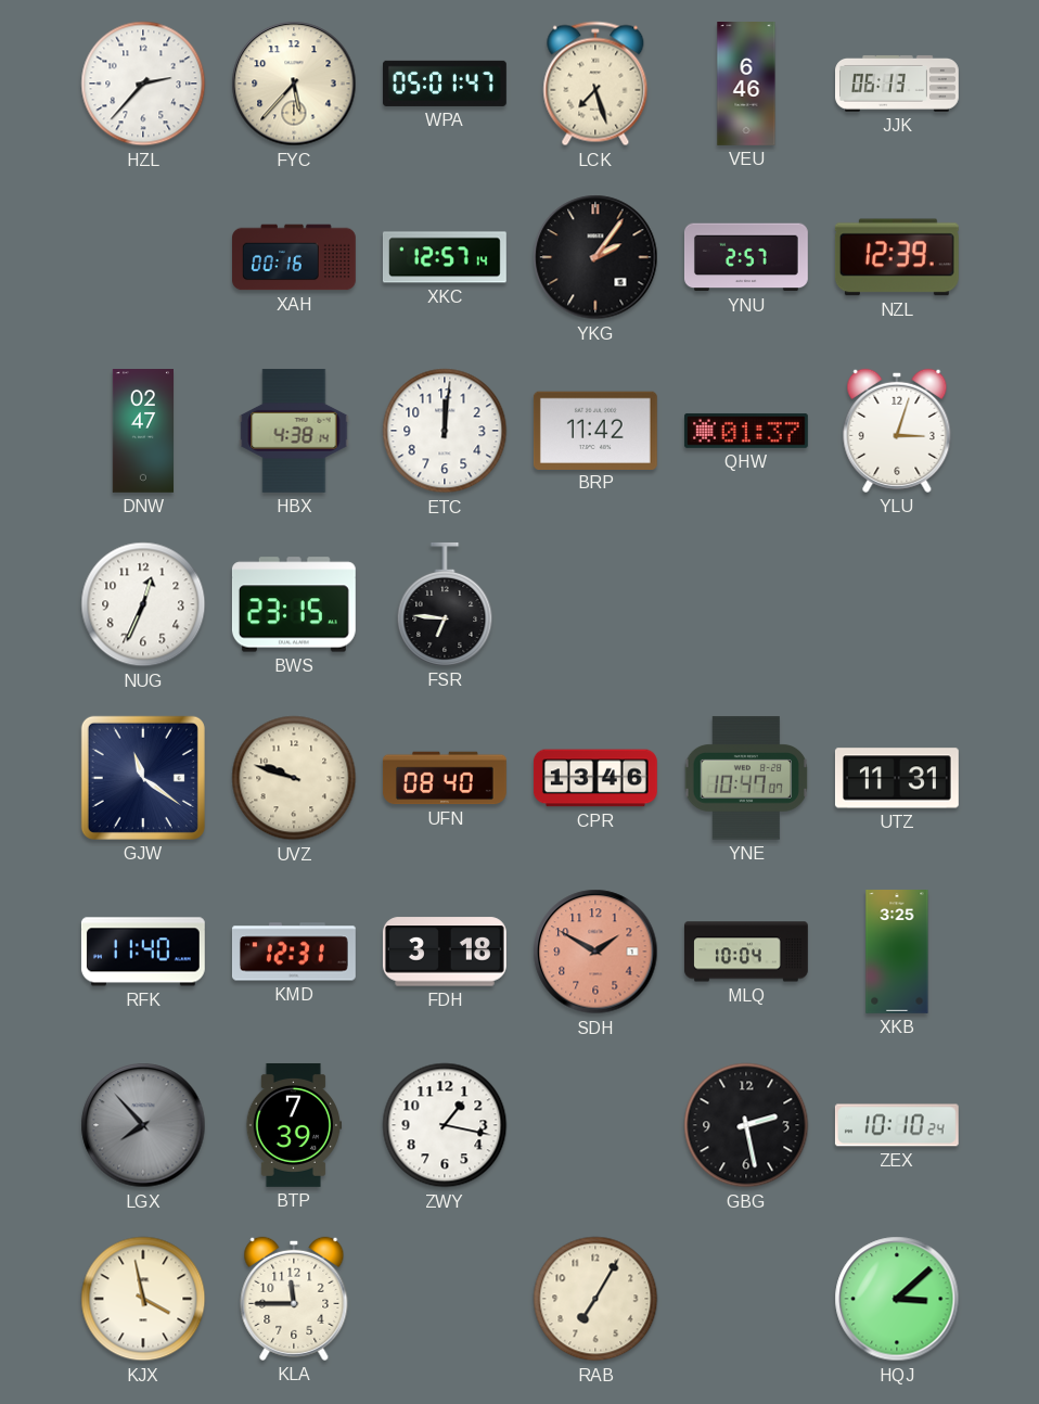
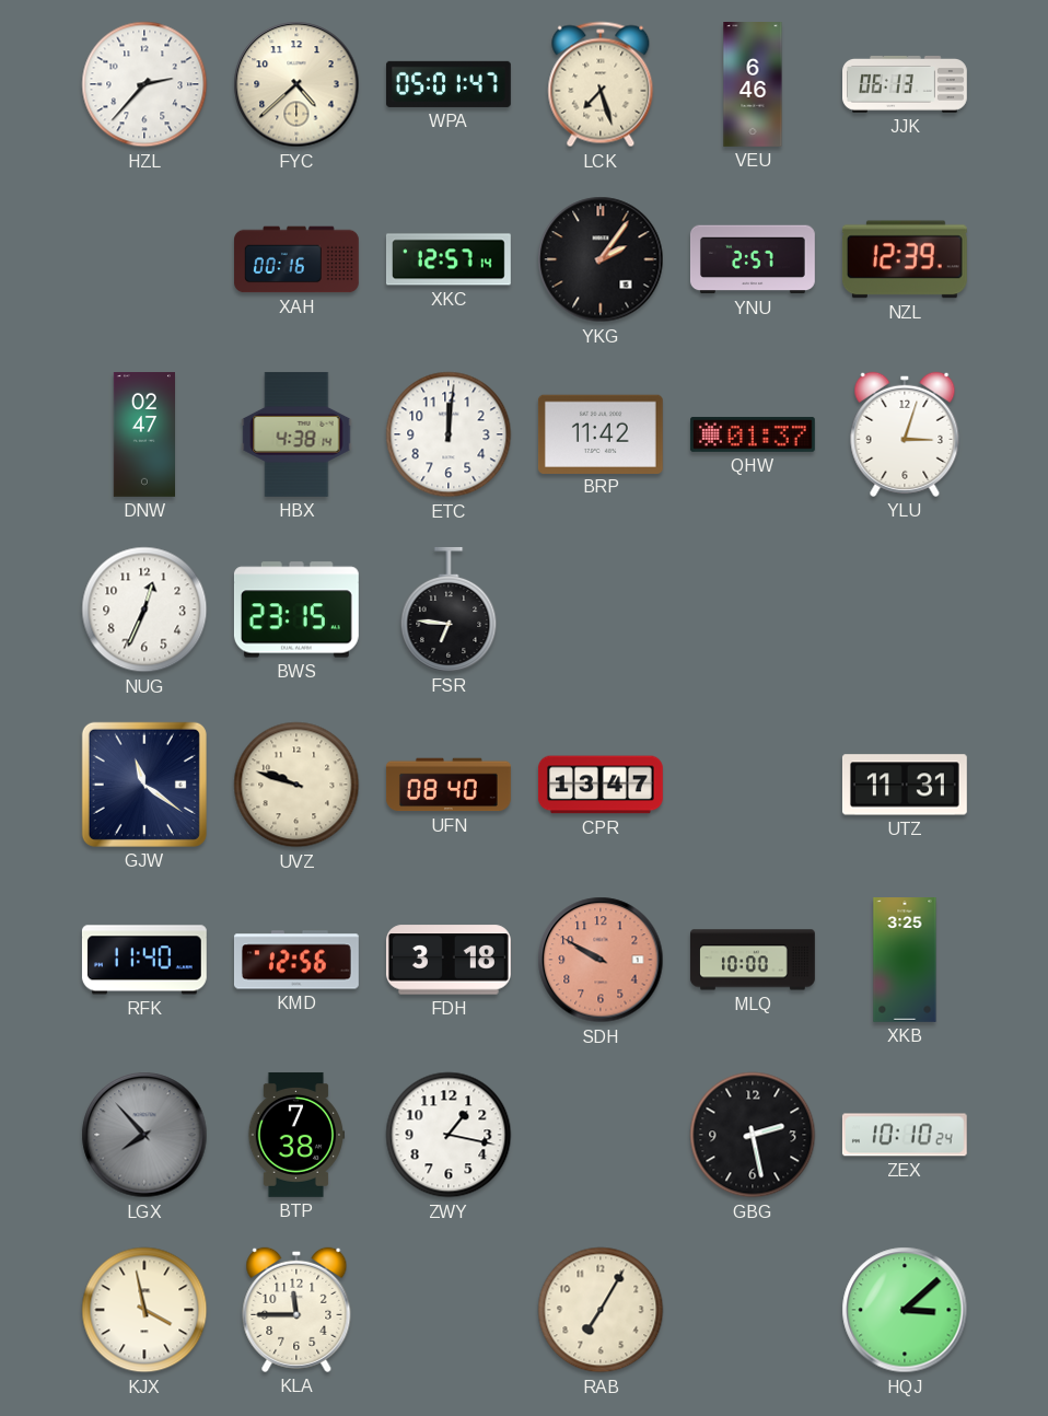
FYC: 5:37 -> 4:38
CPR: 13:46 -> 13:47
YNE: 10:47 -> none
KMD: 12:31 -> 12:56
SDH: 1:50 -> 9:50
MLQ: 10:04 -> 10:00
BTP: 7:39 -> 7:38
